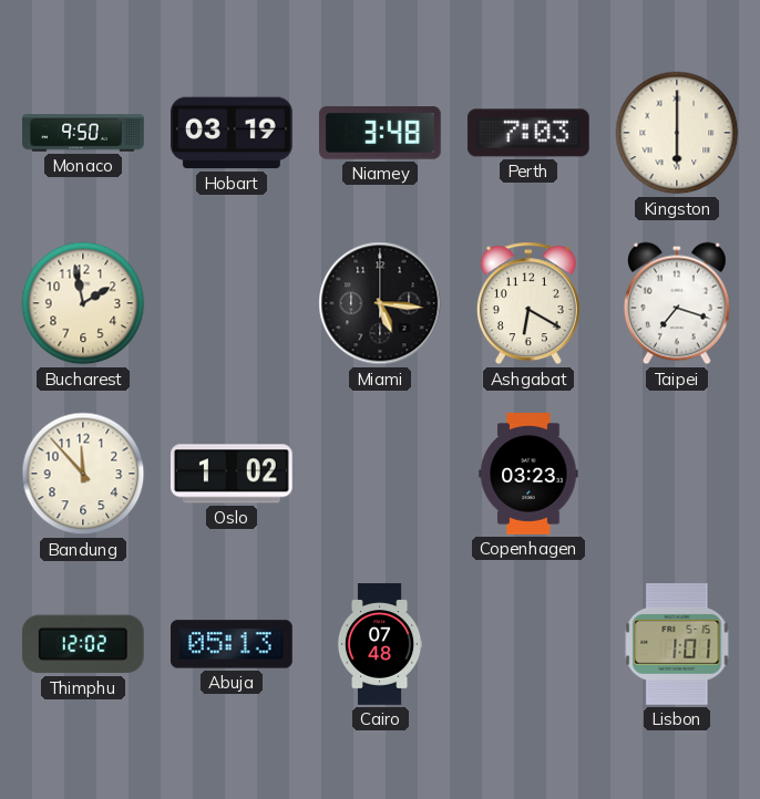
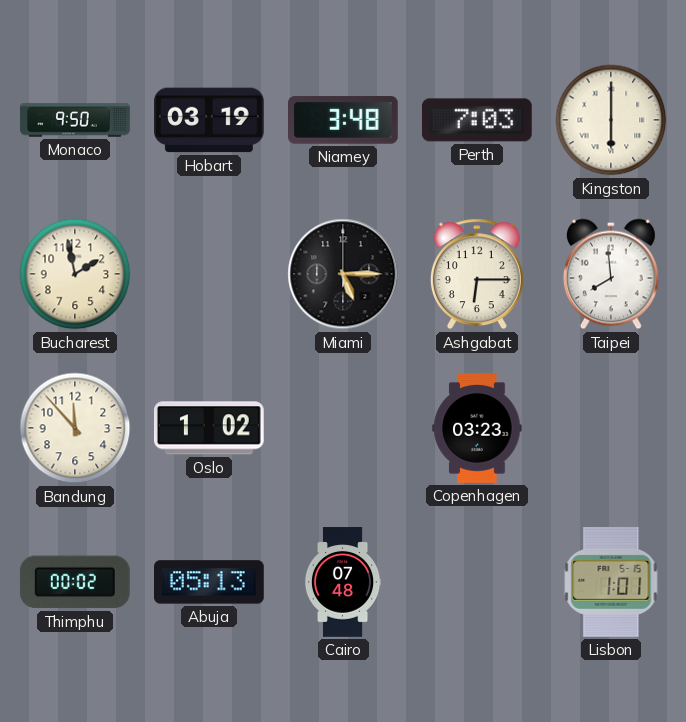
Miami: 5:16 -> 5:15
Ashgabat: 6:20 -> 6:15
Taipei: 7:18 -> 7:59
Thimphu: 12:02 -> 00:02
